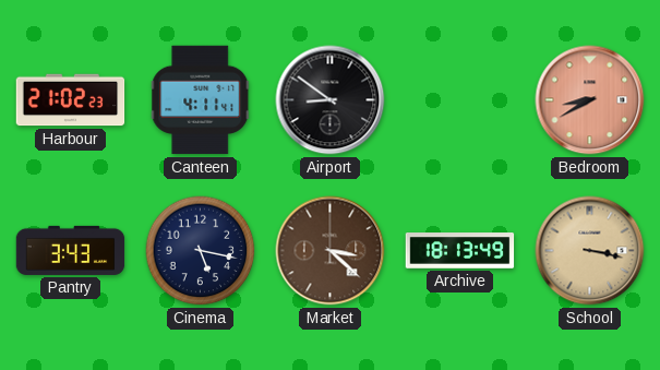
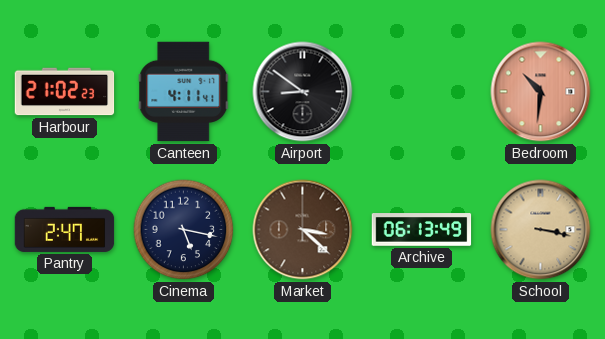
Bedroom: 8:40 -> 10:31
Pantry: 3:43 -> 2:47
Archive: 18:13 -> 06:13
